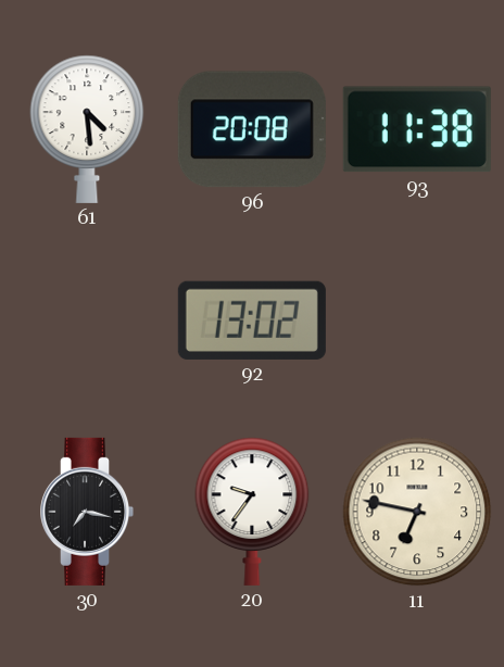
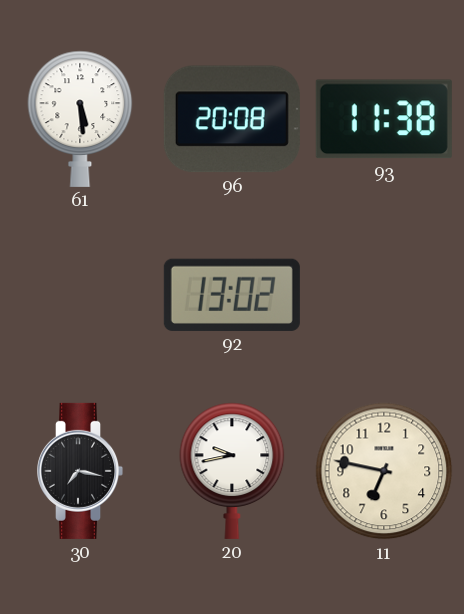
61: 4:29 -> 5:29
20: 9:36 -> 9:43
